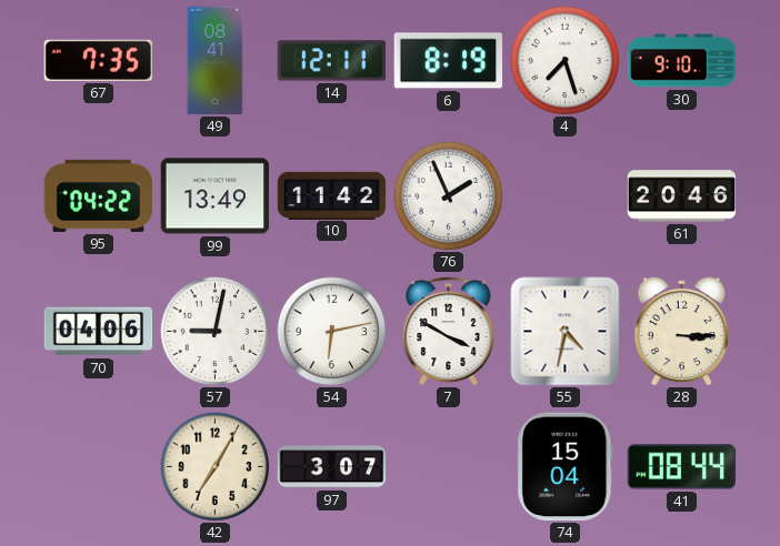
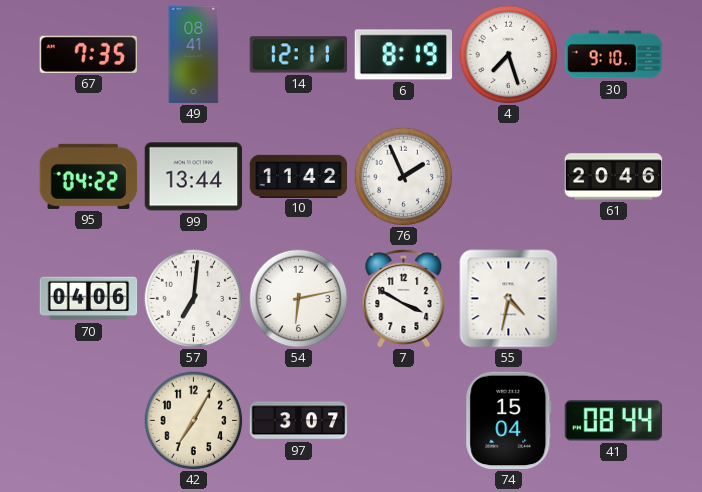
99: 13:49 -> 13:44
57: 9:02 -> 7:01
28: 3:15 -> none
